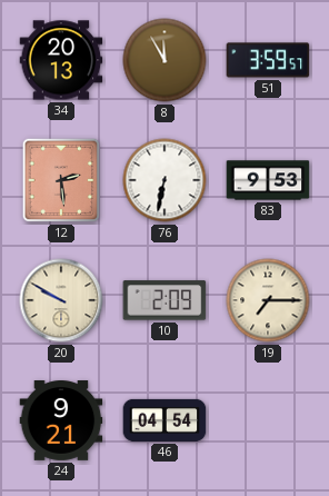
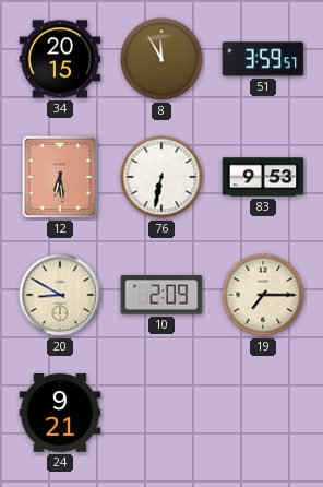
34: 20:13 -> 20:15
12: 2:29 -> 6:29
20: 9:50 -> 8:50
46: 04:54 -> none
